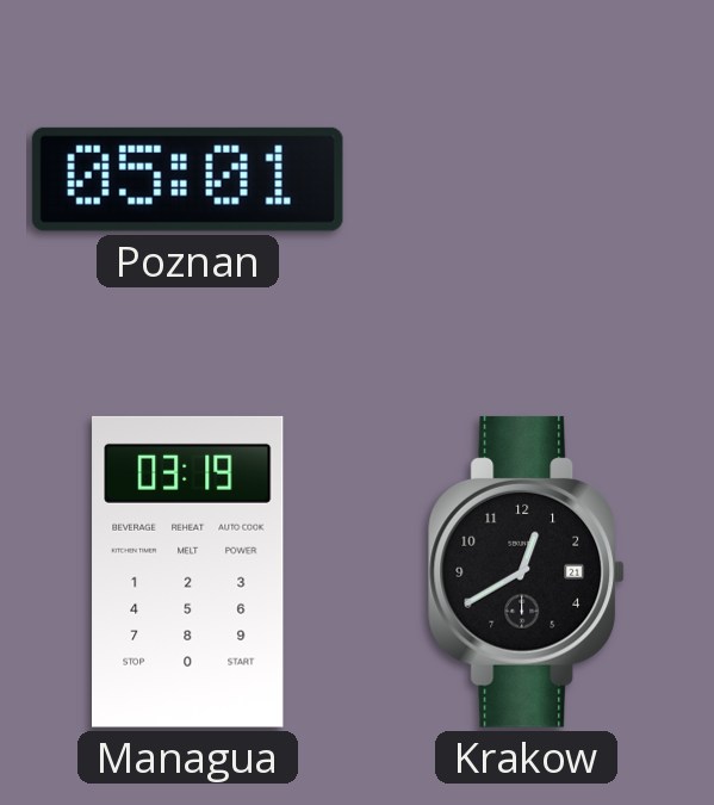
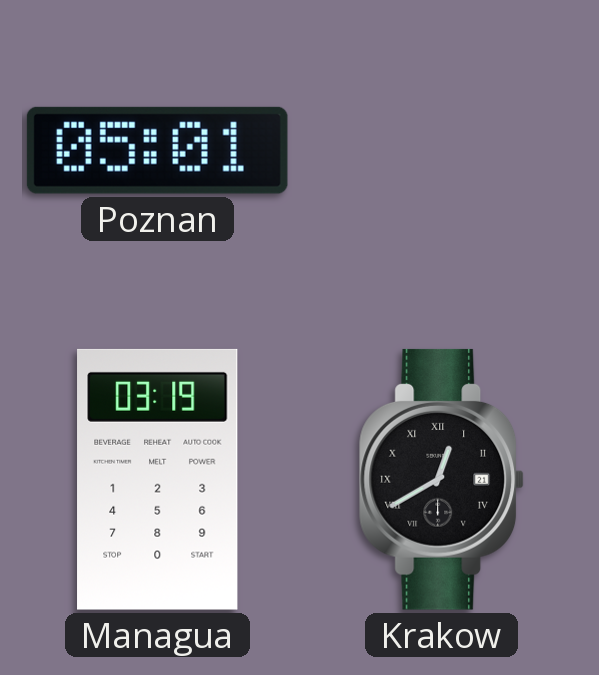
Krakow numerals: Arabic -> Roman
